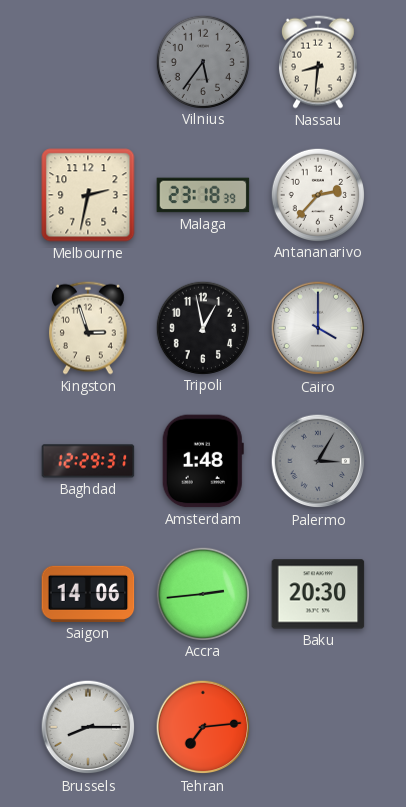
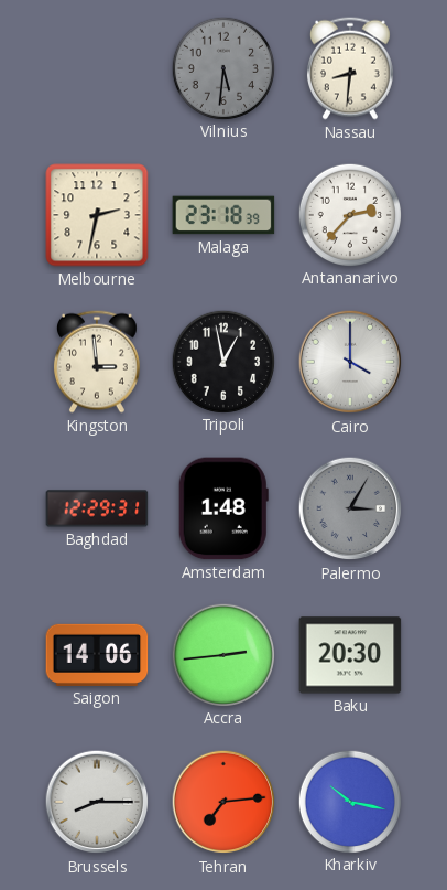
Vilnius: 5:36 -> 5:31
Kingston: 2:57 -> 2:59
Kharkiv: none -> 10:17
